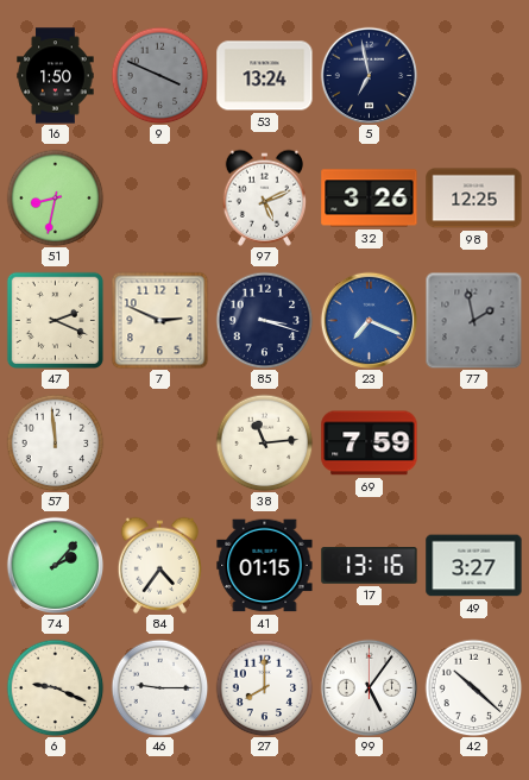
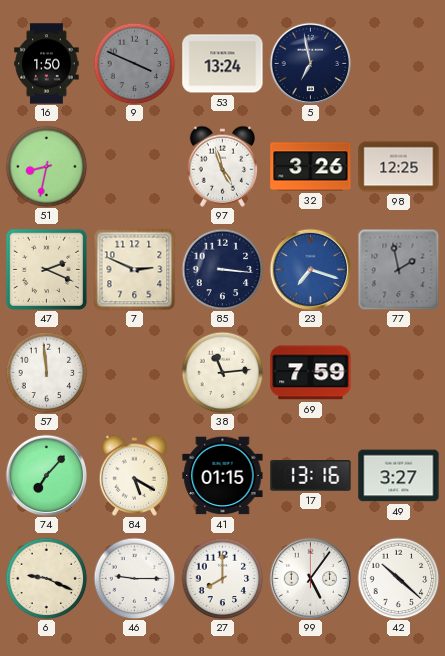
97: 5:11 -> 4:57
85: 3:18 -> 3:16
23: 7:19 -> 7:18
74: 2:07 -> 7:07
84: 4:36 -> 5:20
